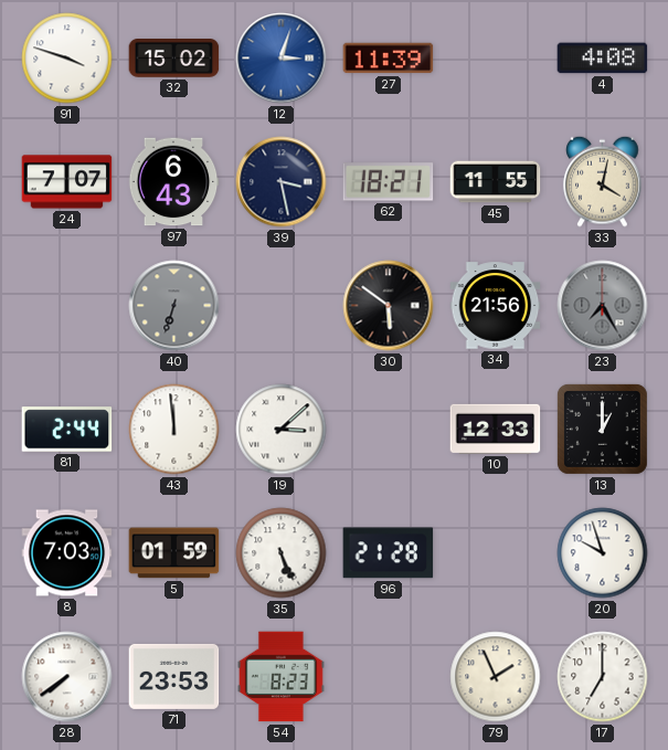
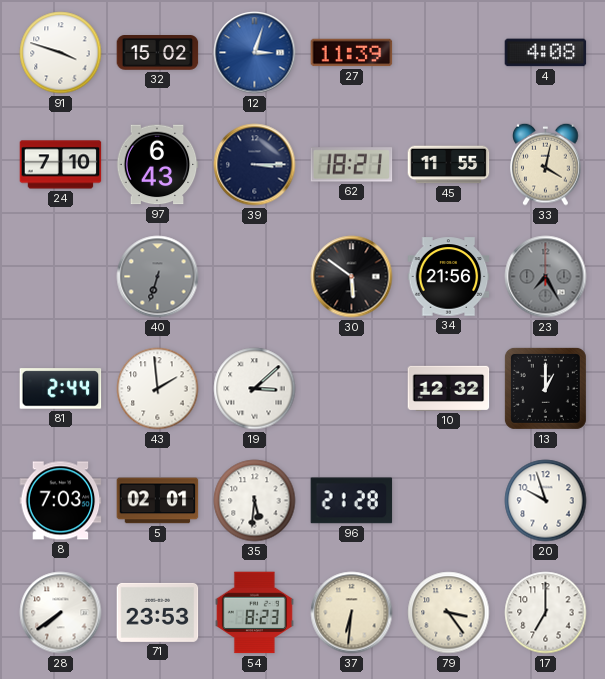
24: 7:07 -> 7:10
39: 3:28 -> 3:15
43: 11:59 -> 1:59
10: 12:33 -> 12:32
5: 01:59 -> 02:01
35: 5:26 -> 5:31
37: none -> 6:31
79: 1:56 -> 3:24
